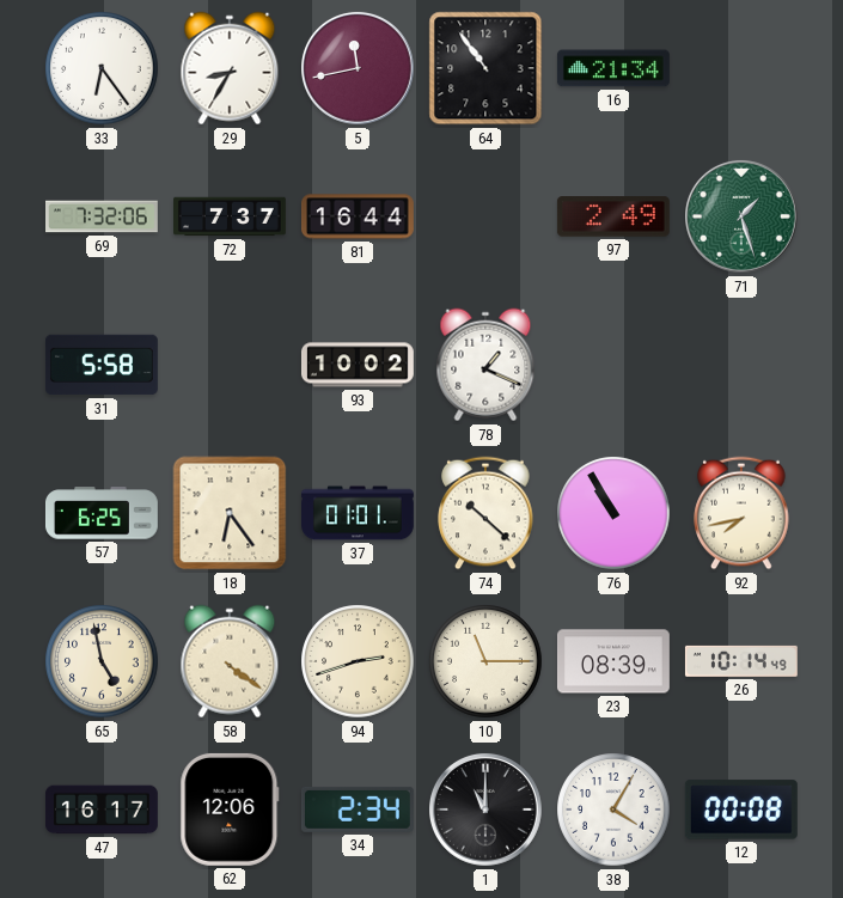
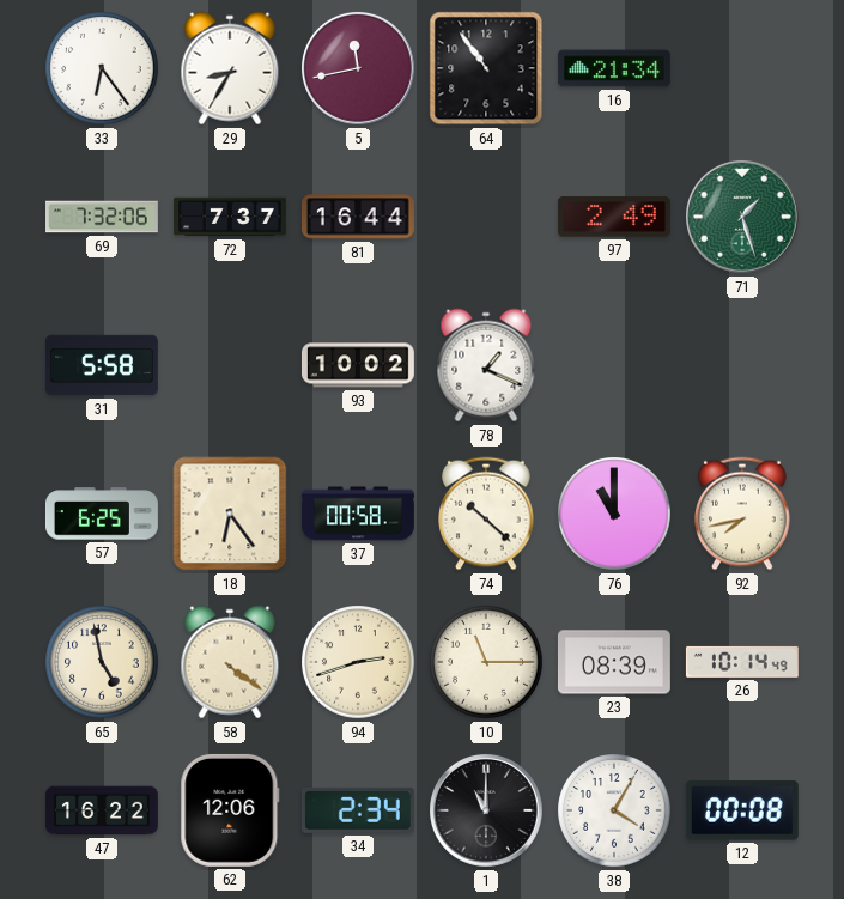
37: 01:01 -> 00:58
76: 10:55 -> 11:00
47: 16:17 -> 16:22
